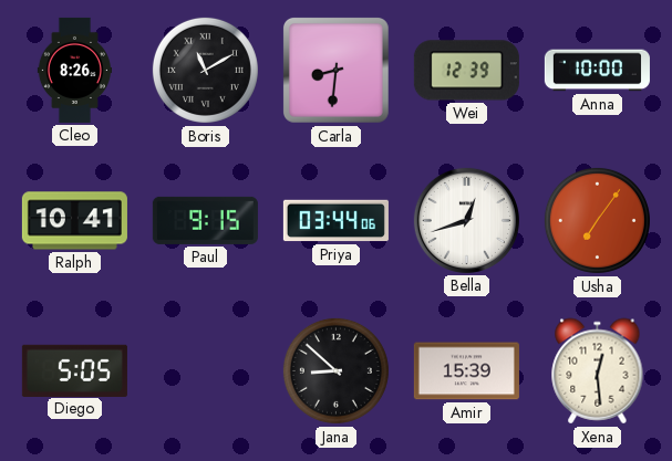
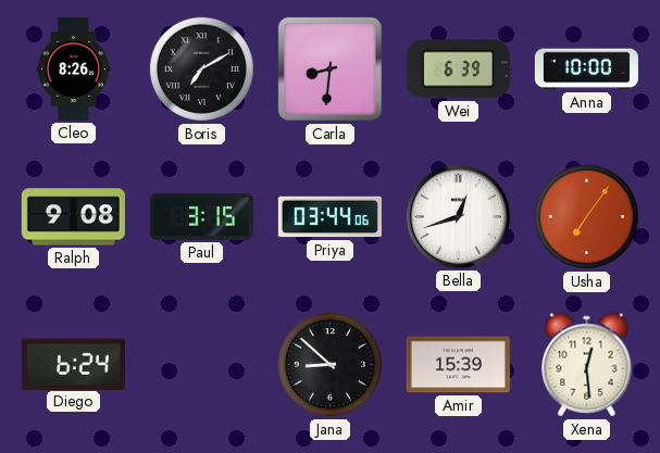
Boris: 11:10 -> 7:10
Wei: 12:39 -> 6:39
Ralph: 10:41 -> 9:08
Paul: 9:15 -> 3:15
Diego: 5:05 -> 6:24
